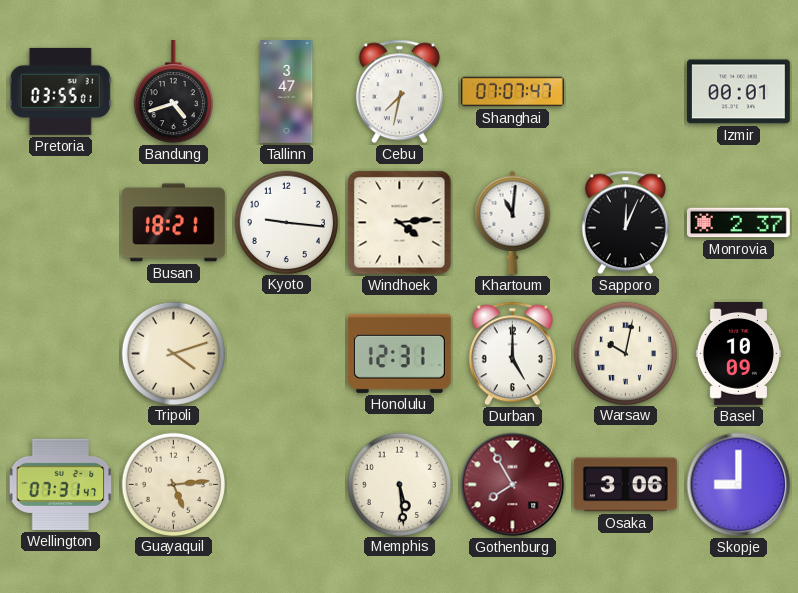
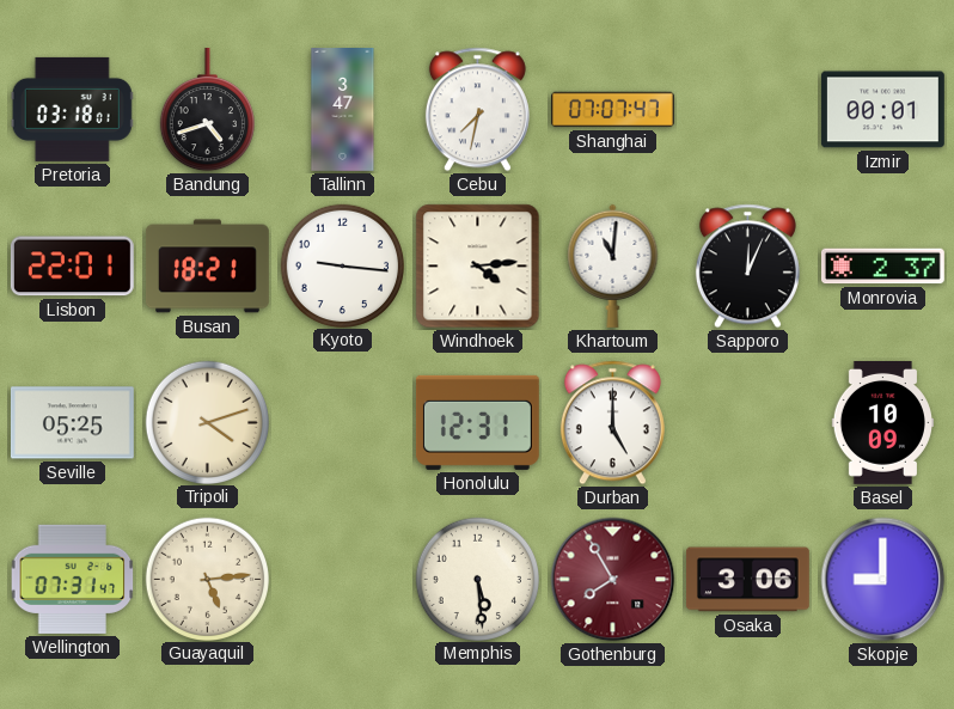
Pretoria: 03:55 -> 03:18
Lisbon: none -> 22:01
Seville: none -> 05:25
Warsaw: 10:02 -> none
